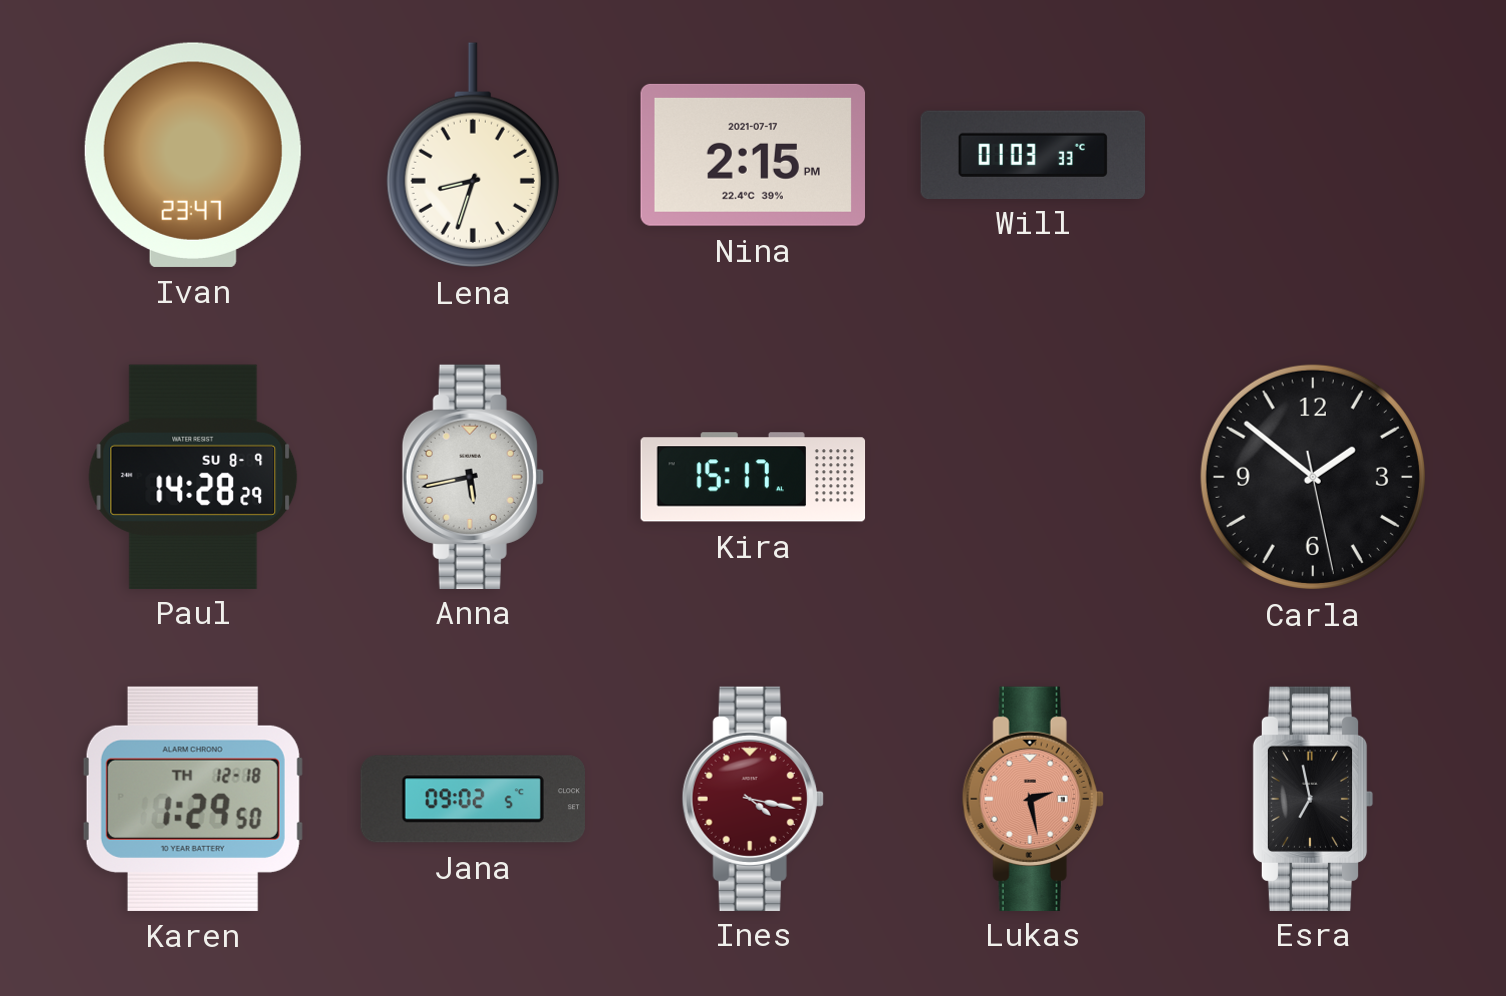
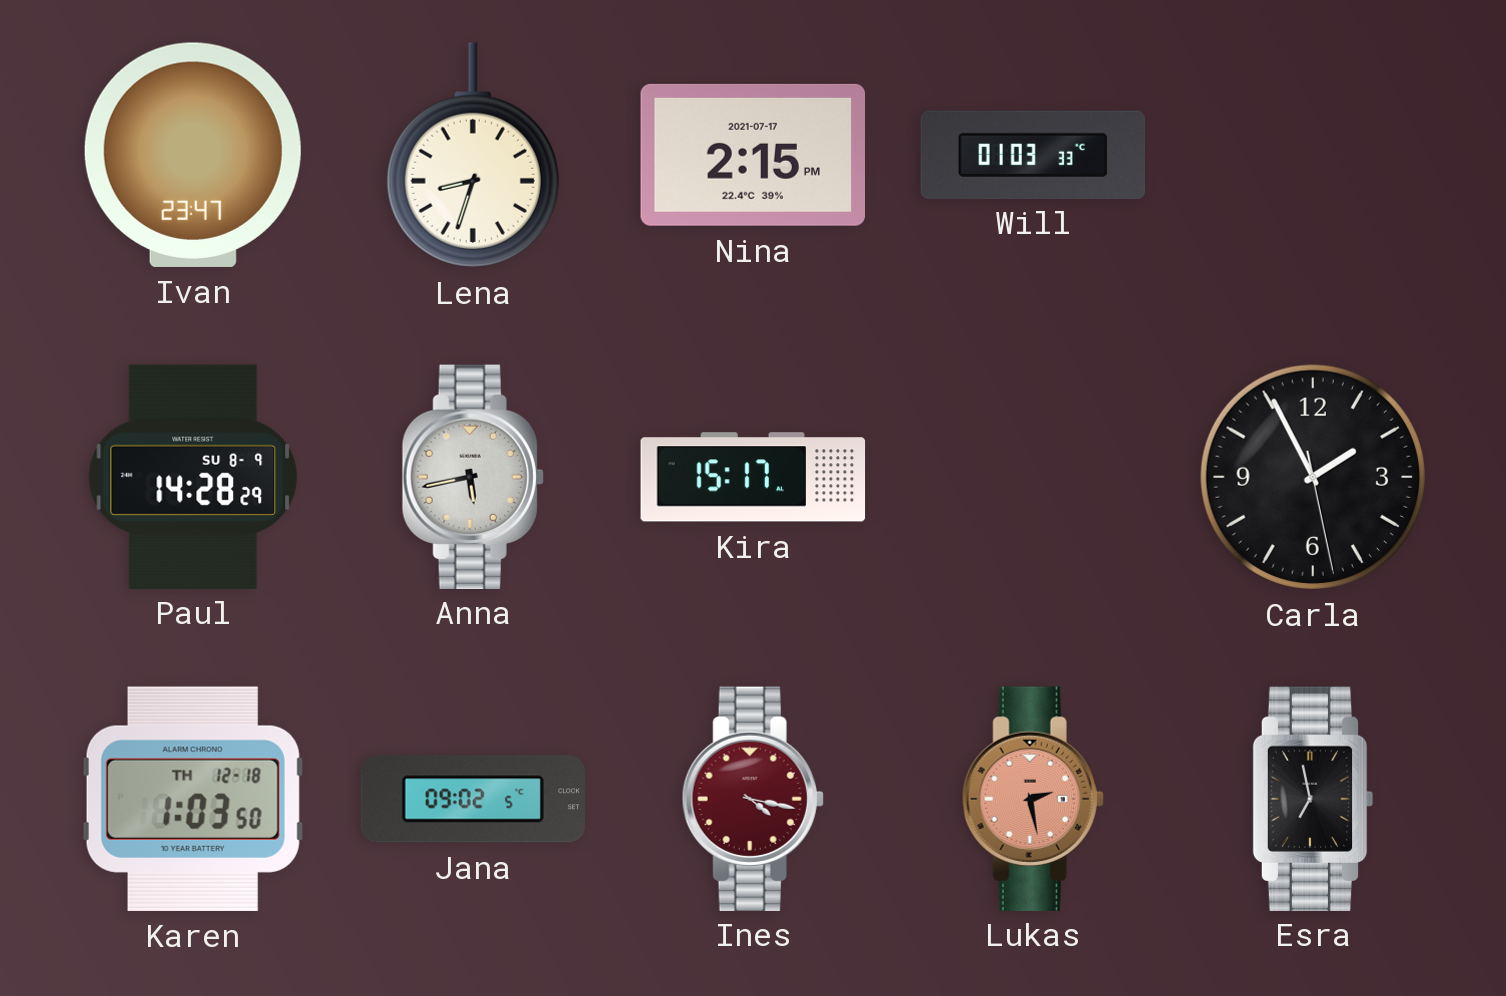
Carla: 1:51 -> 1:55
Karen: 1:29 -> 1:03
